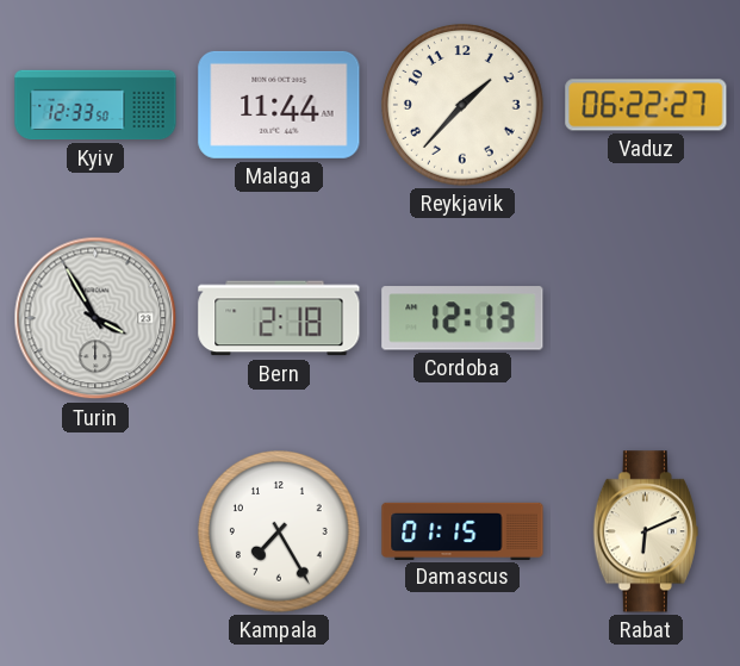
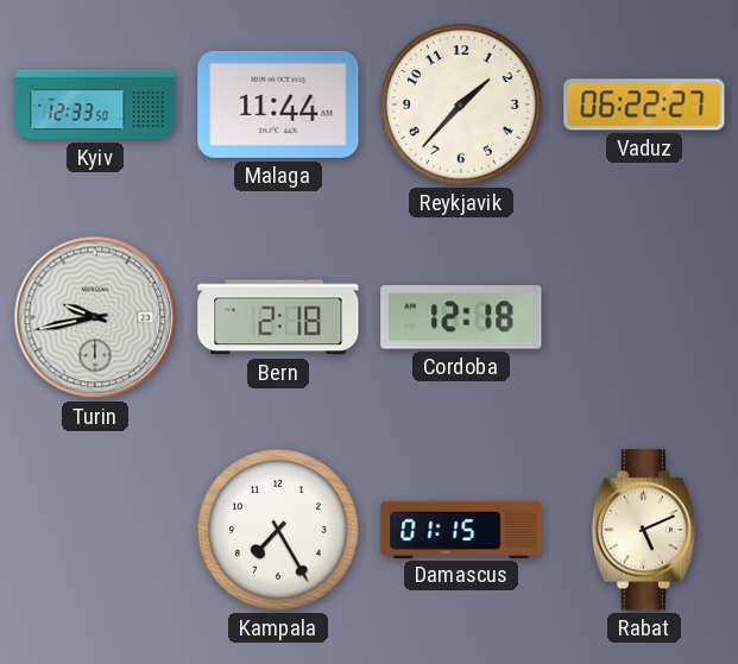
Turin: 3:55 -> 9:43
Cordoba: 12:13 -> 12:18
Rabat: 6:11 -> 5:11
